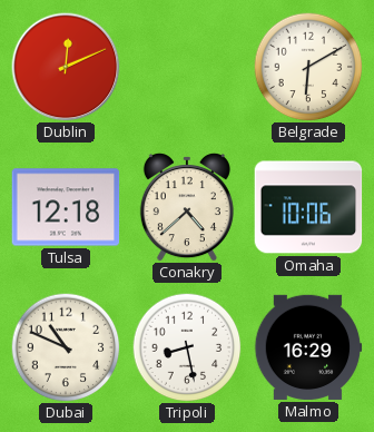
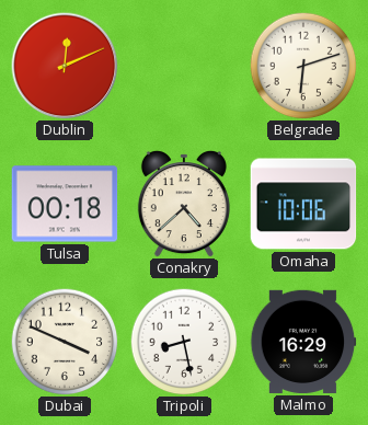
Belgrade: 6:10 -> 6:12
Tulsa: 12:18 -> 00:18
Dubai: 10:49 -> 3:49
